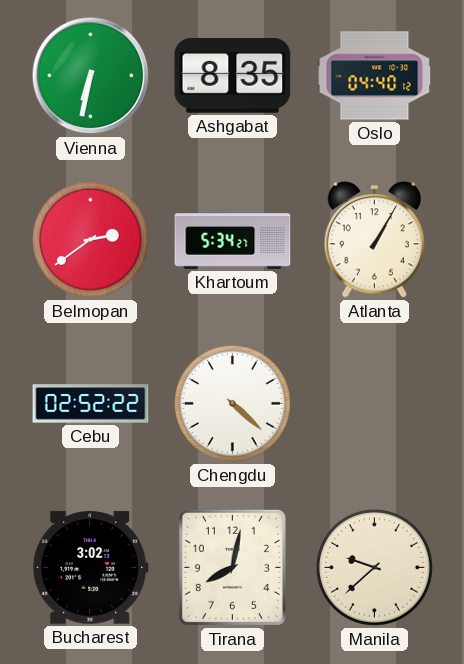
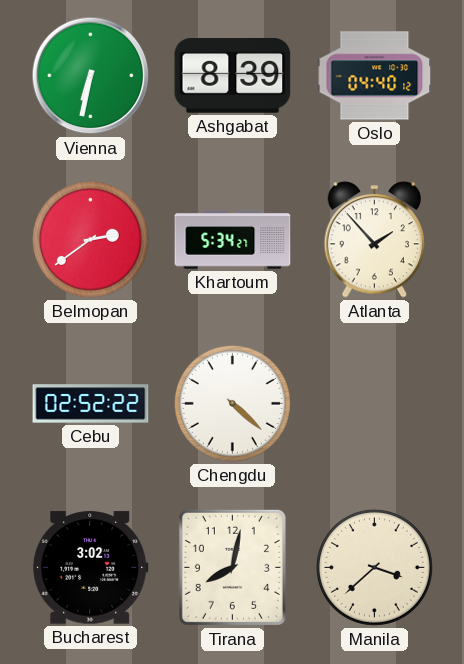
Ashgabat: 8:35 -> 8:39
Atlanta: 1:05 -> 1:53
Manila: 9:38 -> 3:38
